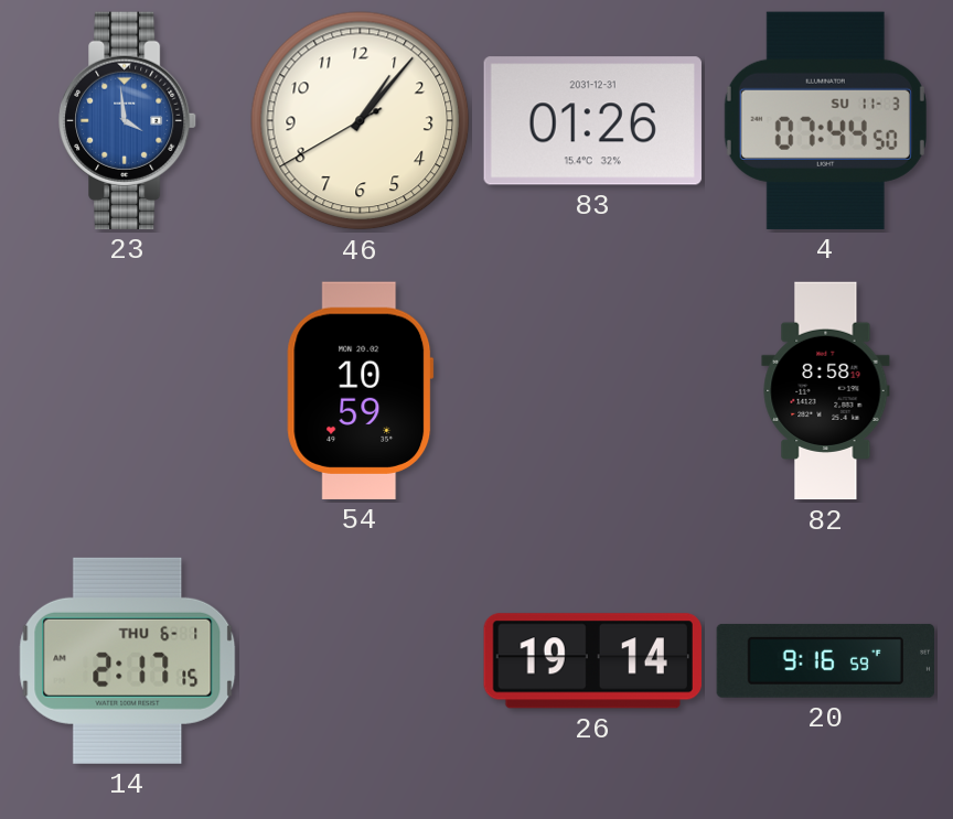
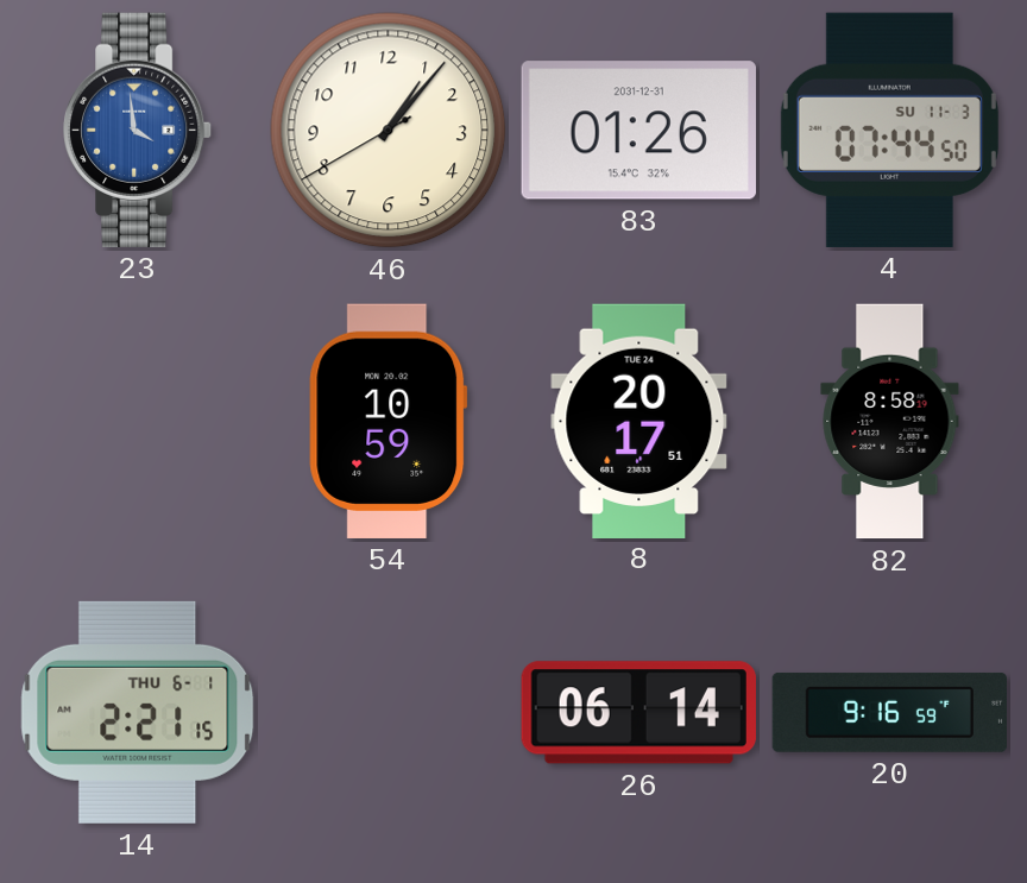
8: none -> 20:17
14: 2:17 -> 2:21
26: 19:14 -> 06:14
